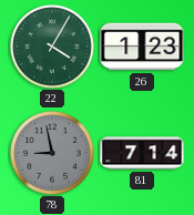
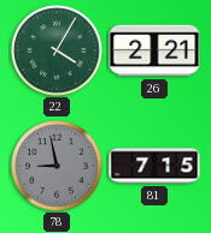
26: 1:23 -> 2:21
81: 7:14 -> 7:15
